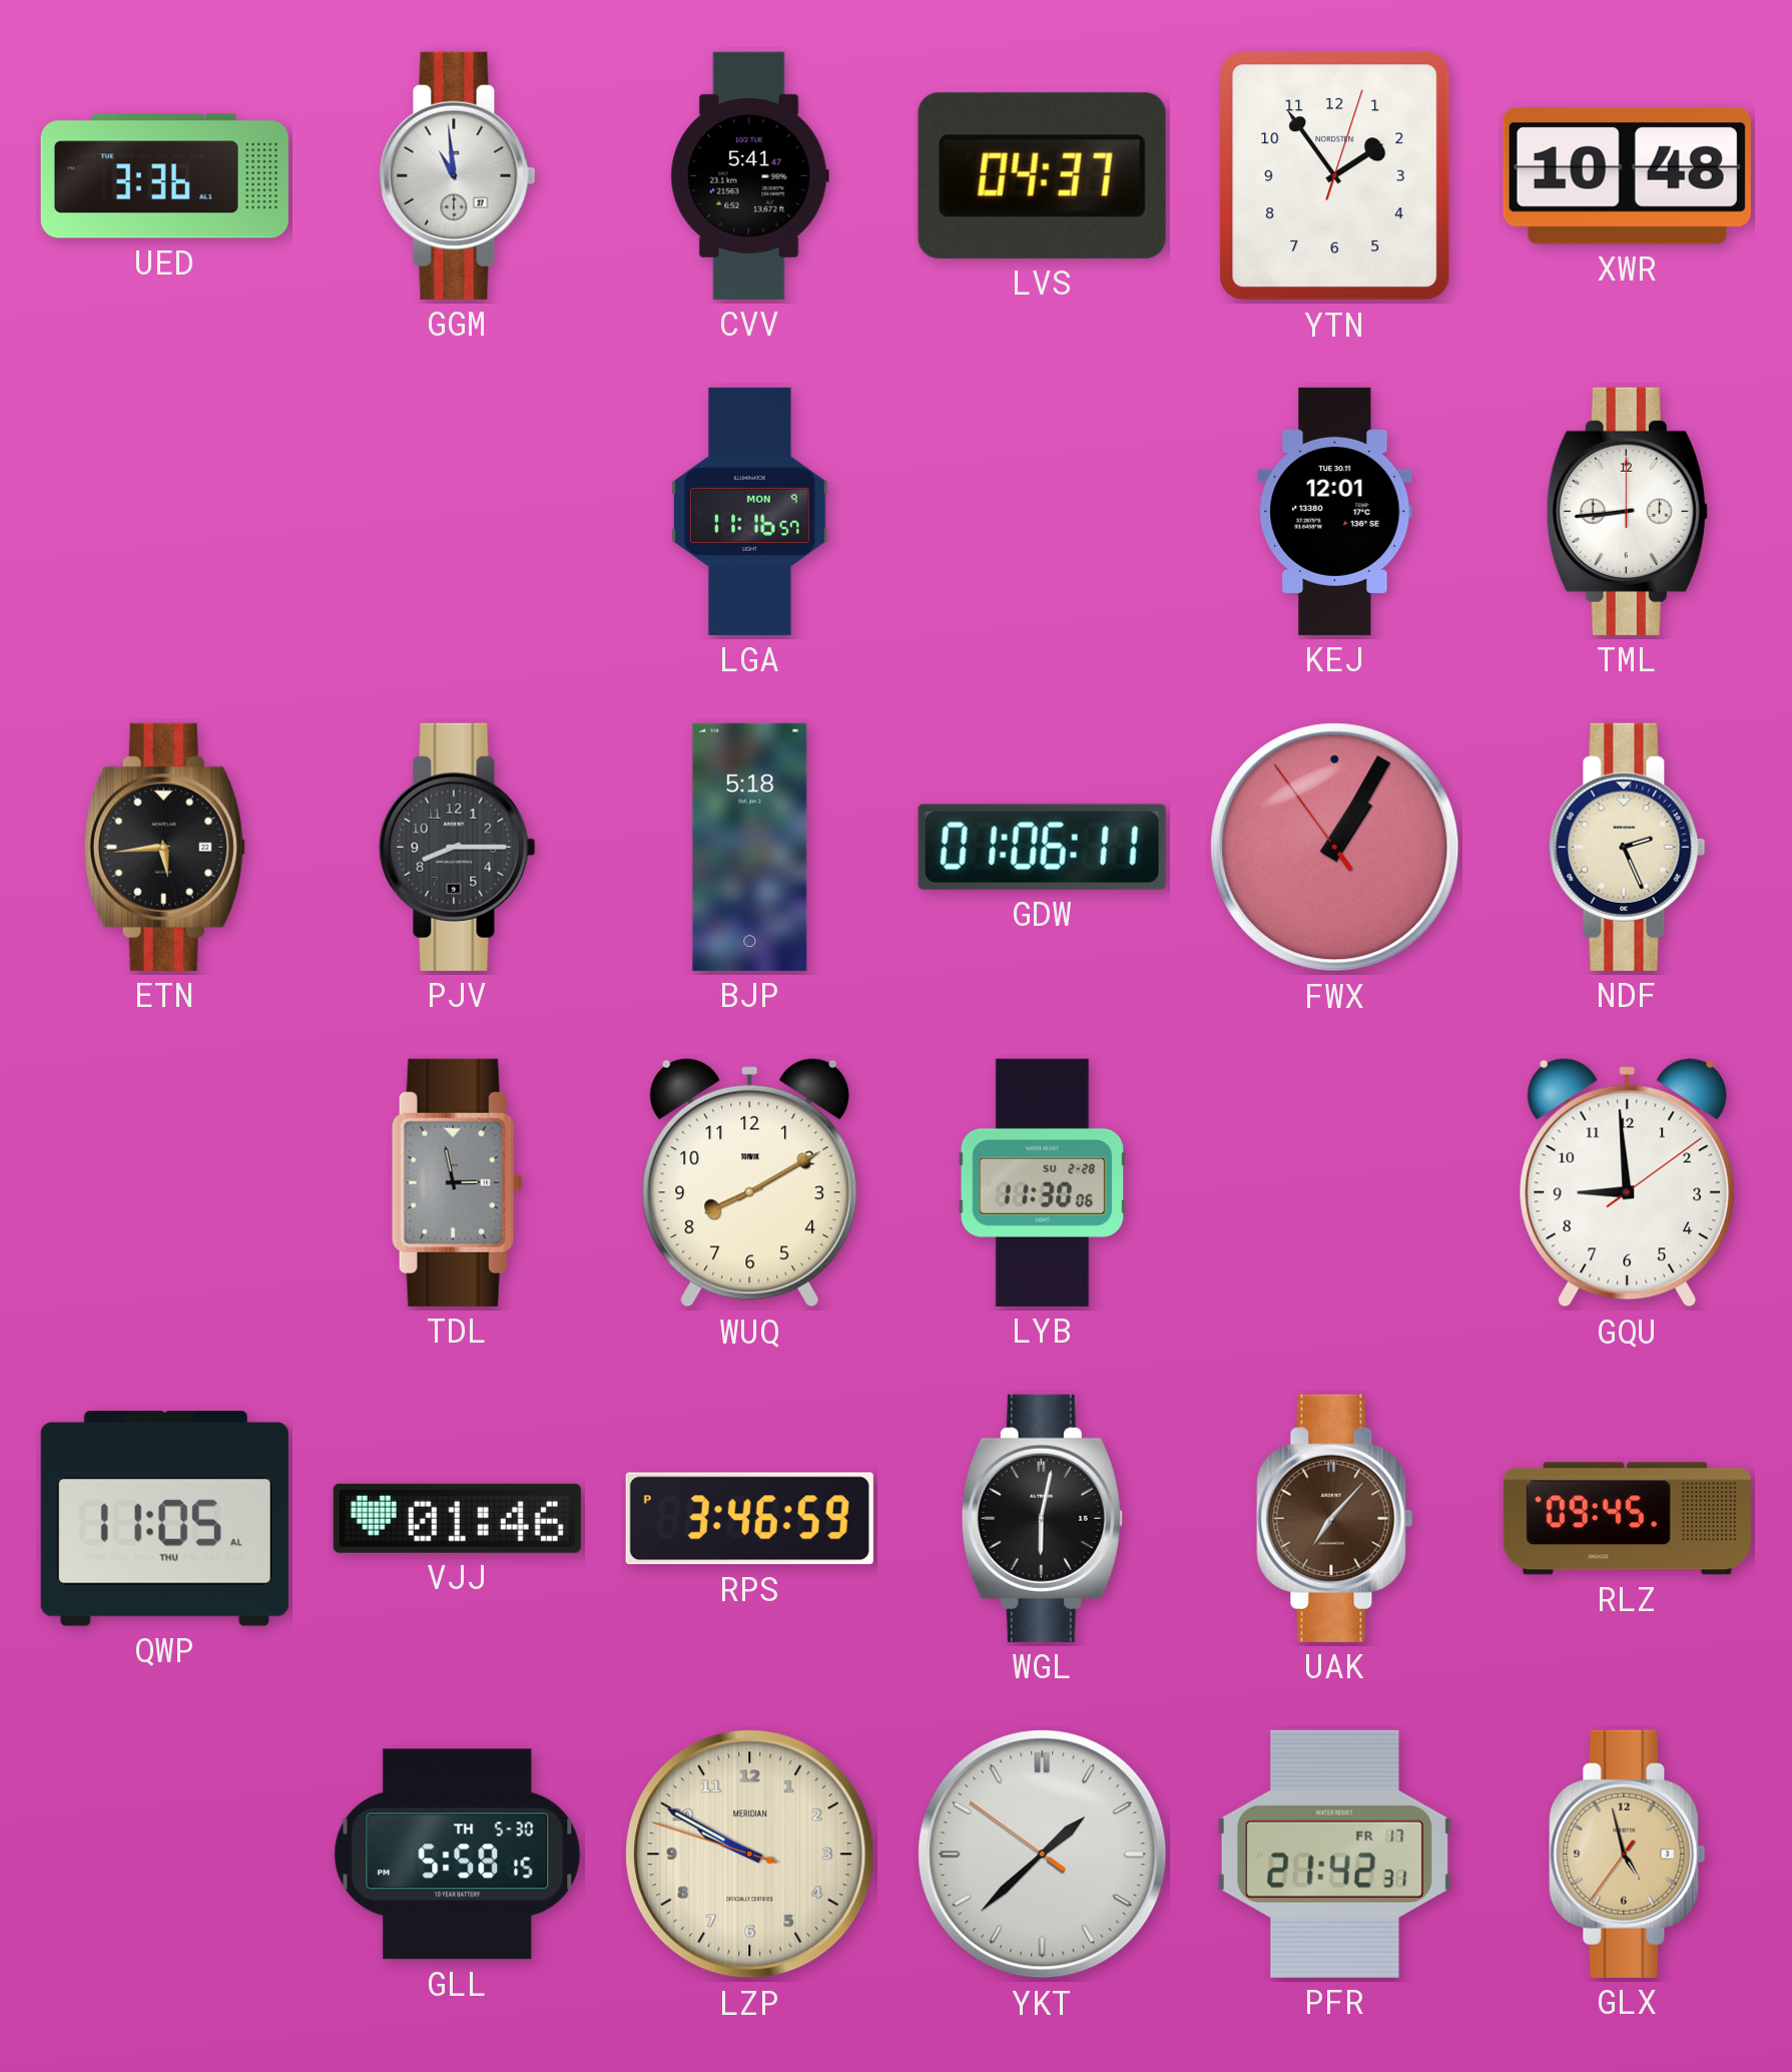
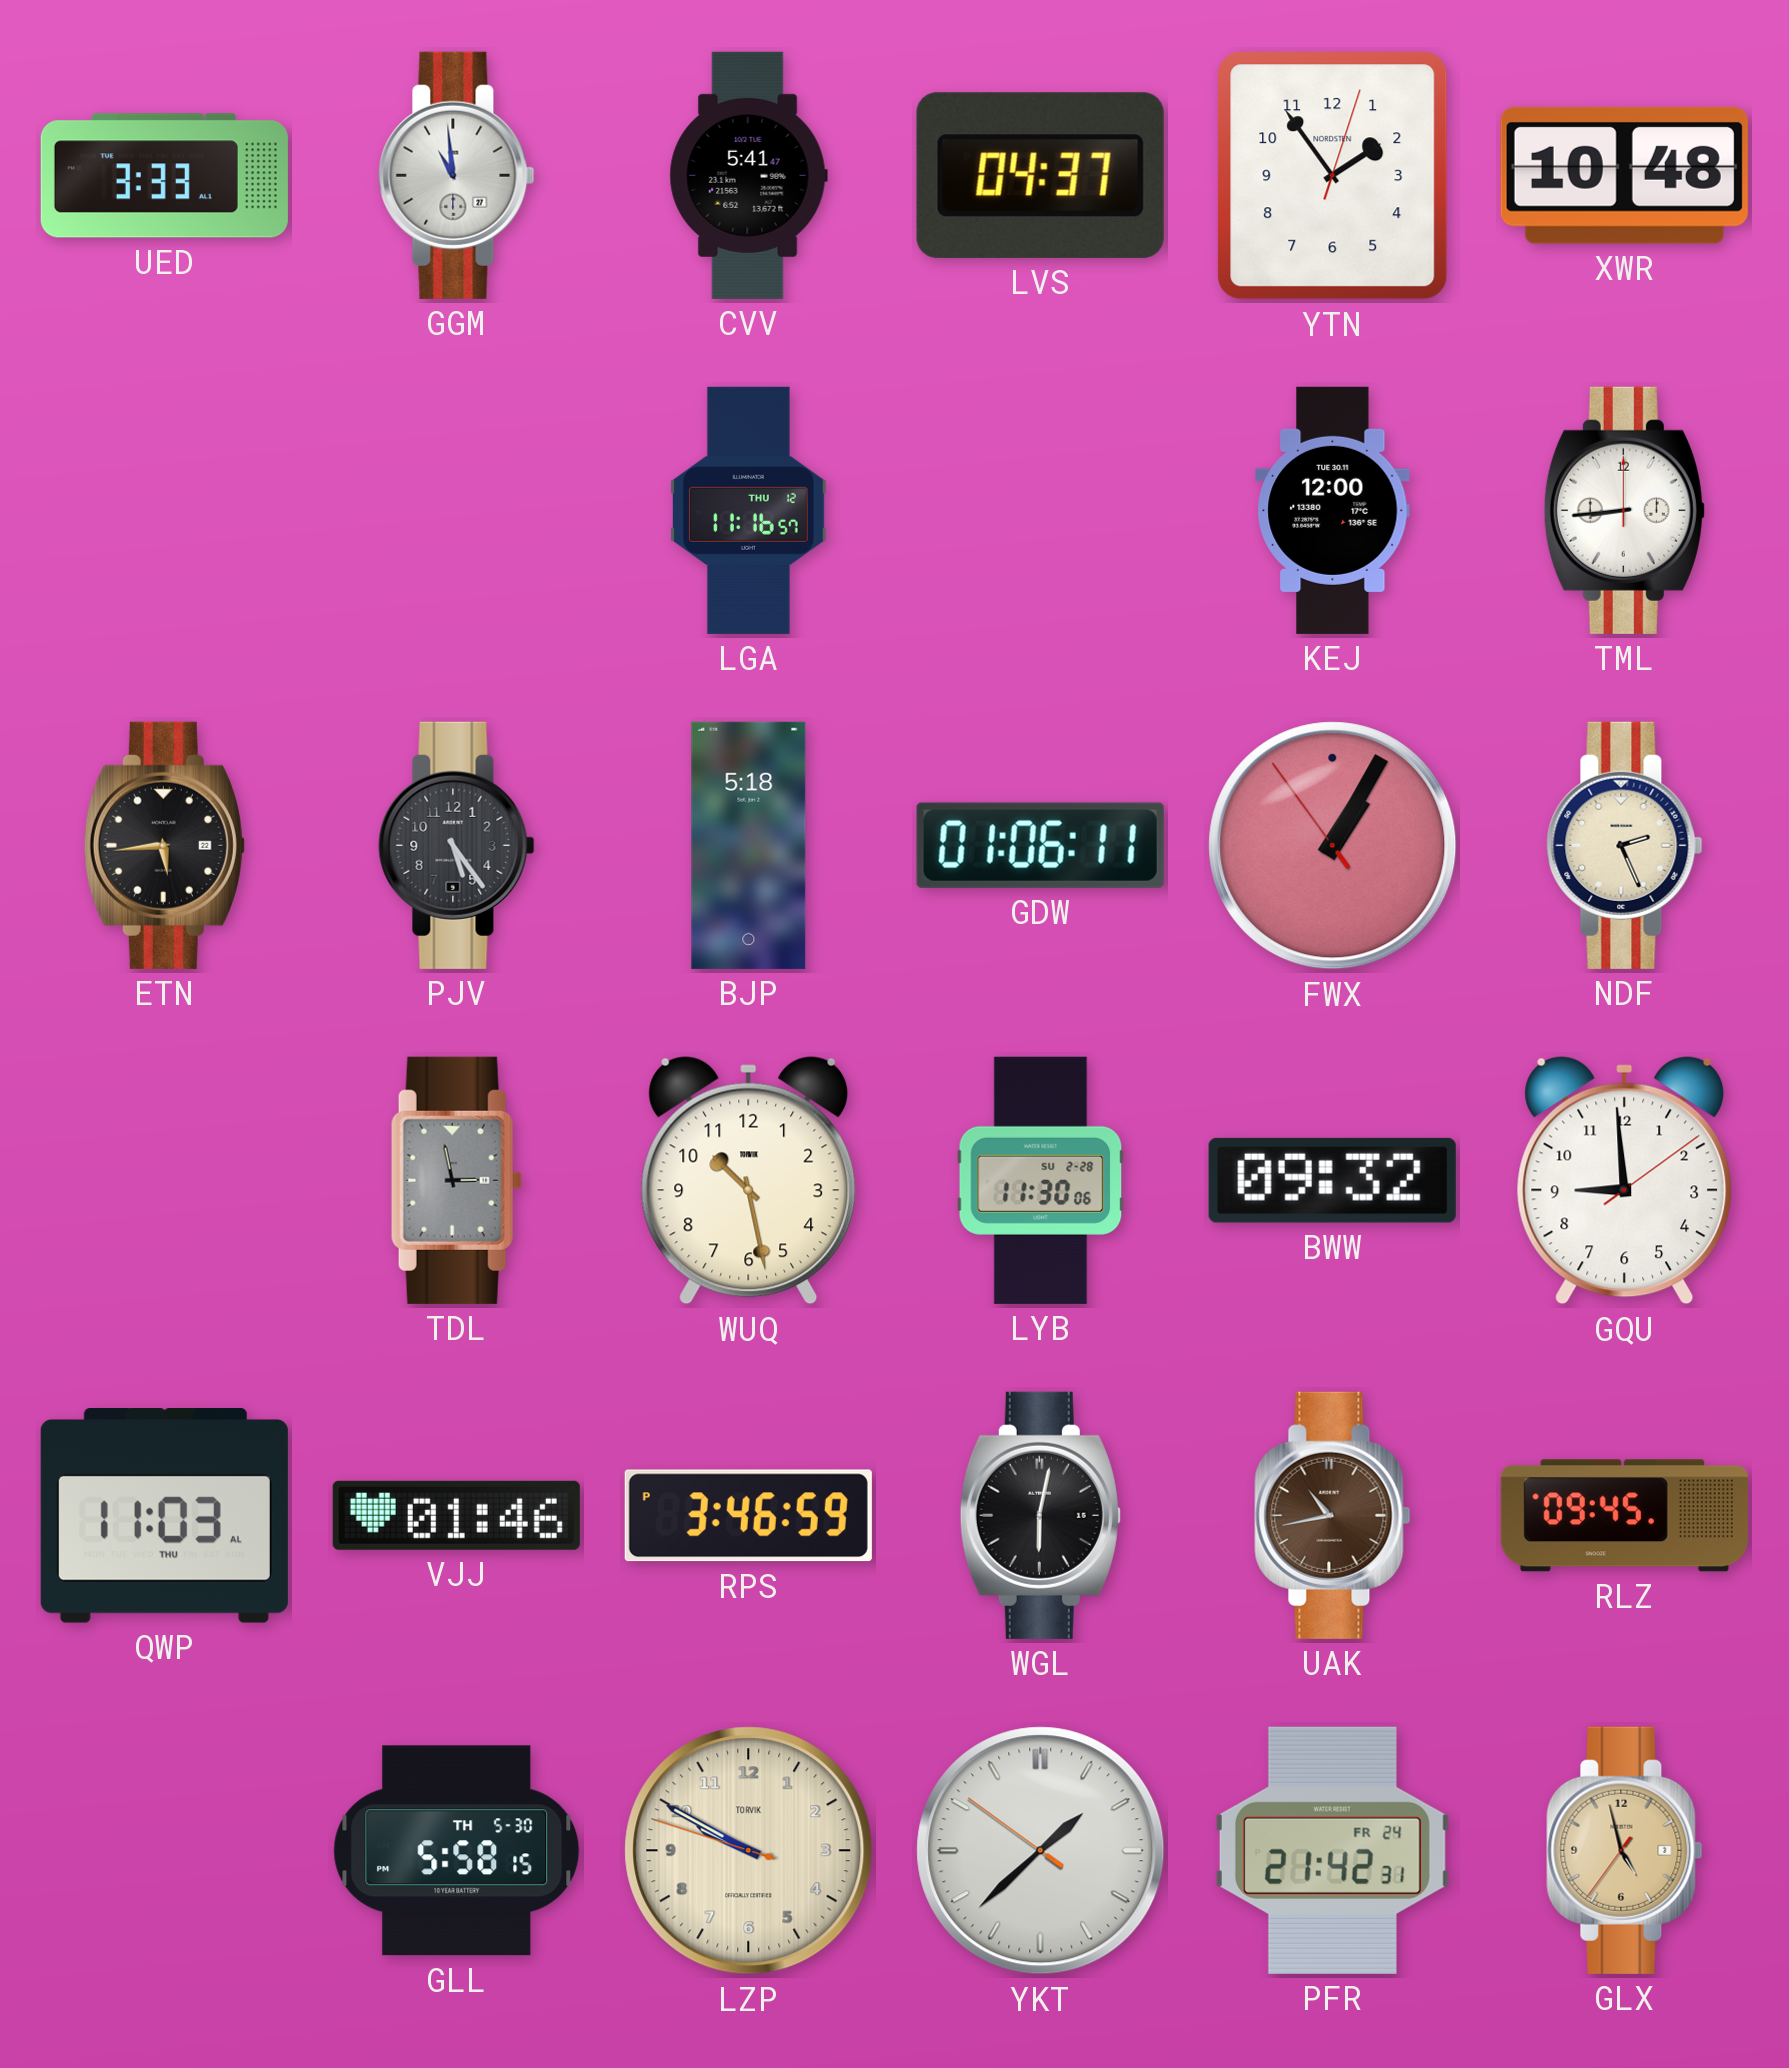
UED: 3:36 -> 3:33
LGA date: MON 9 -> THU 12
KEJ: 12:01 -> 12:00
PJV: 8:15 -> 5:24
WUQ: 8:10 -> 10:28
BWW: none -> 09:32
QWP: 11:05 -> 11:03
UAK: 7:07 -> 10:43
LZP brand: MERIDIAN -> TORVIK
PFR date: FR 17 -> FR 24
